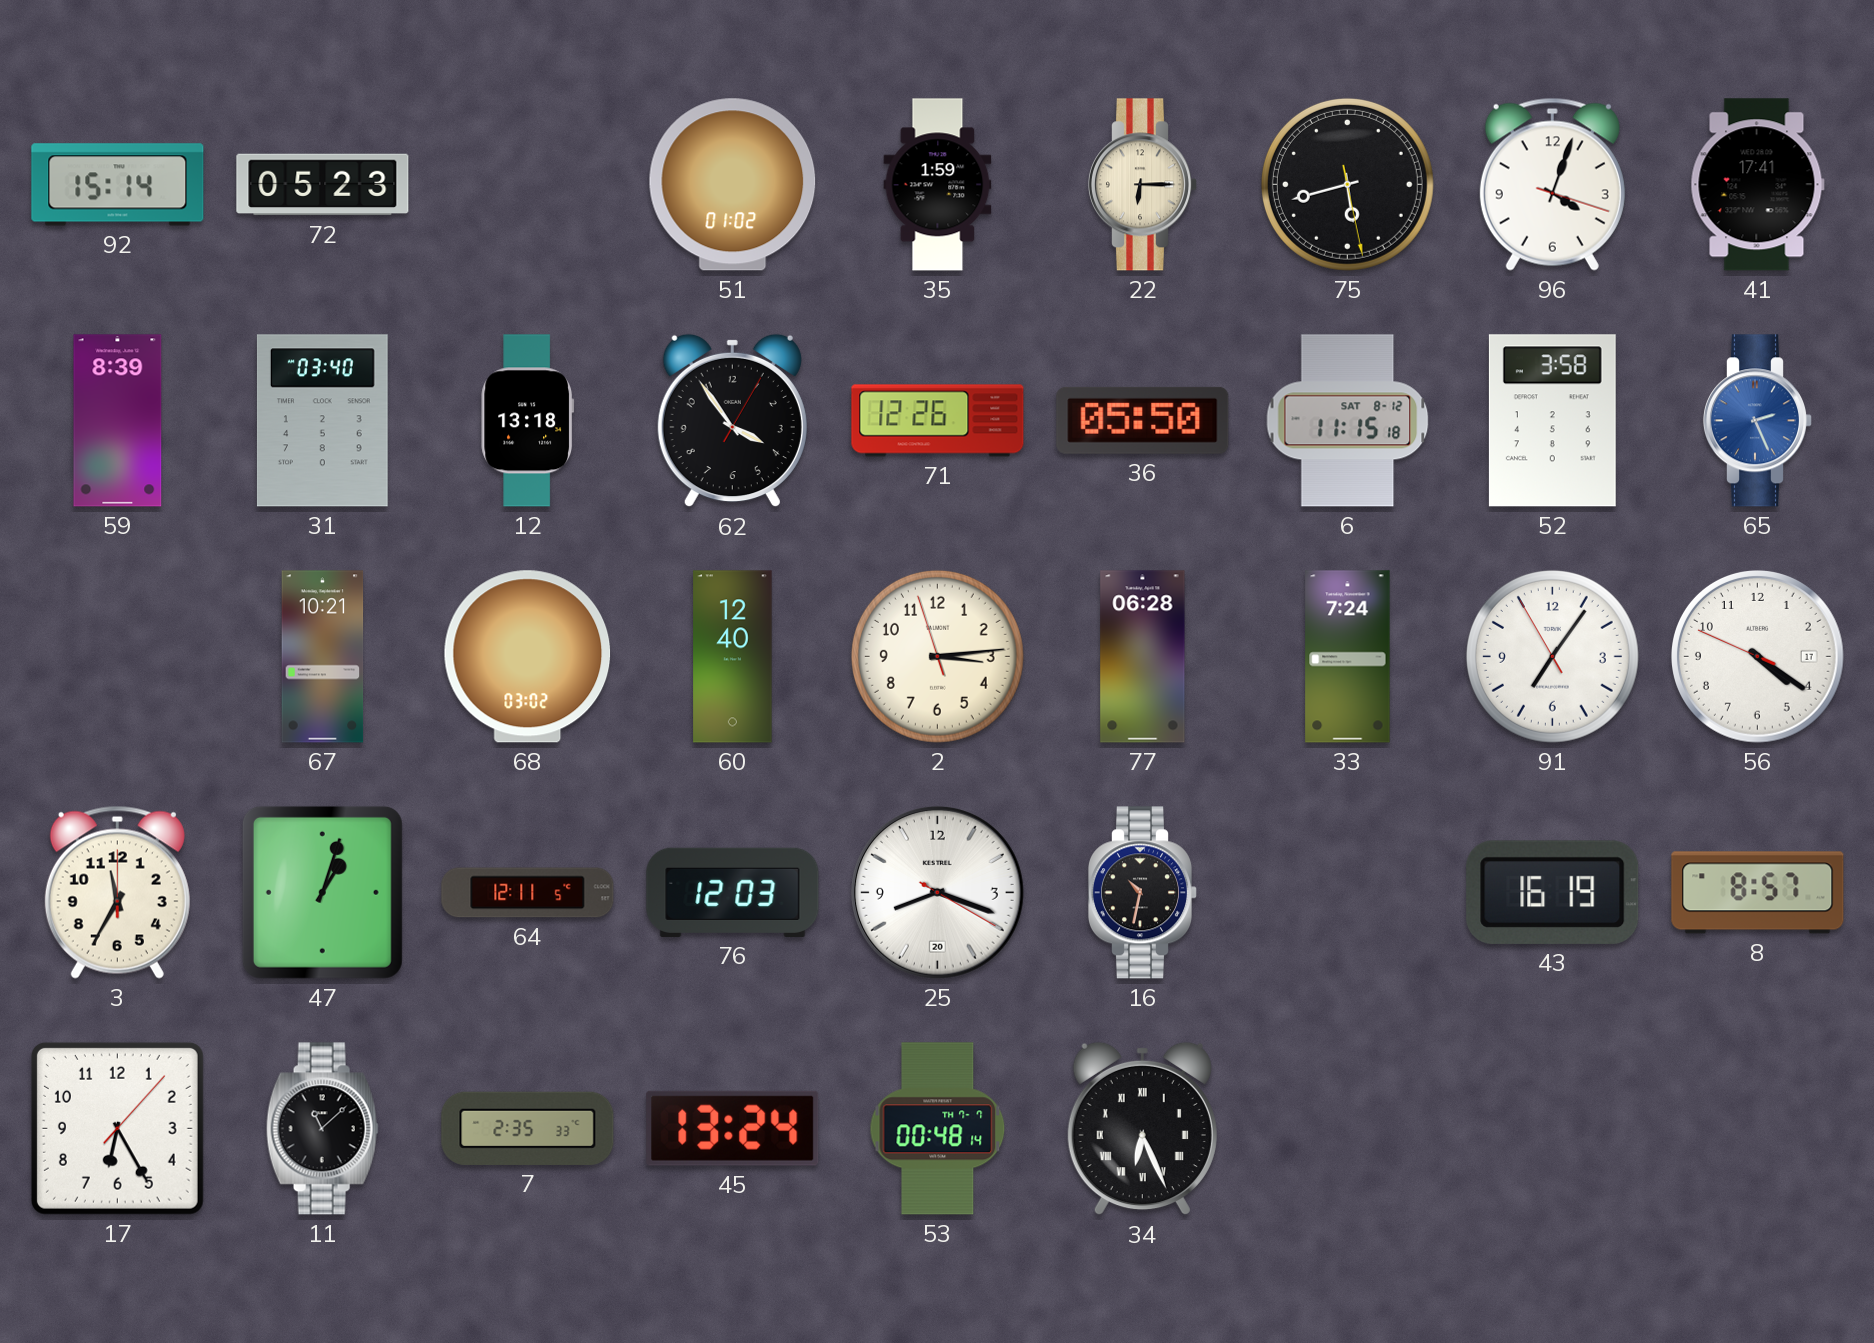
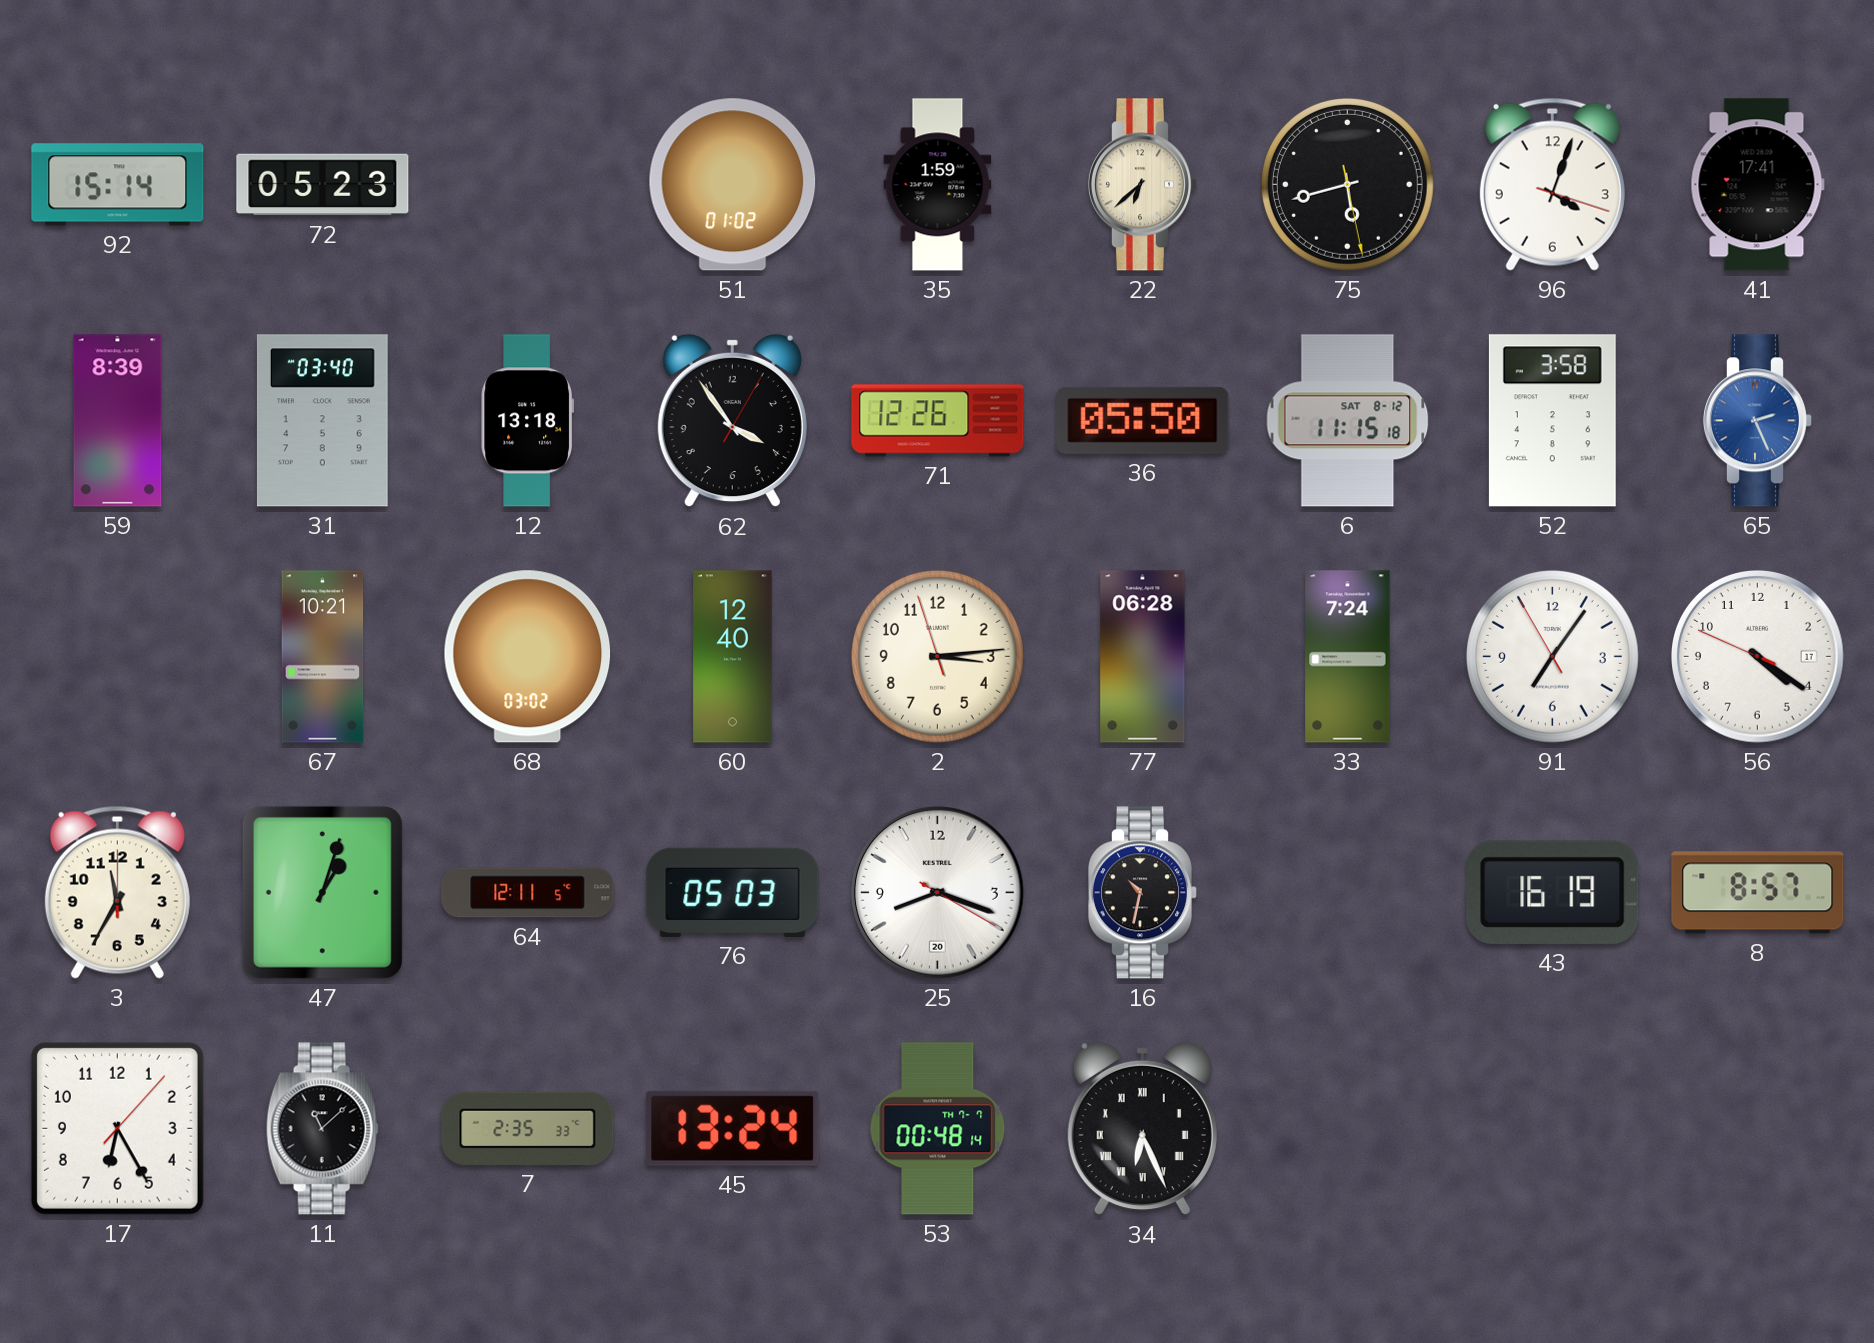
22: 6:15 -> 6:38
76: 12:03 -> 05:03
